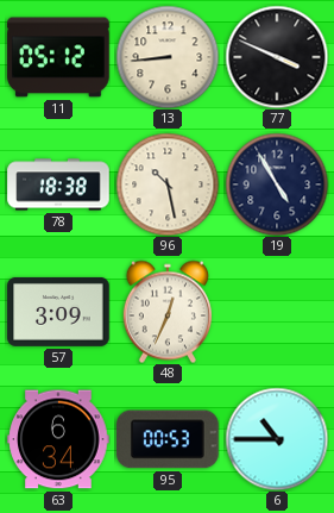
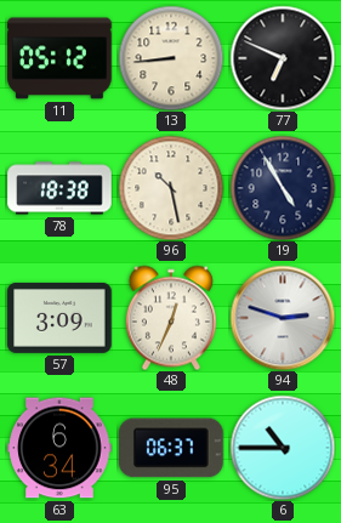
77: 3:49 -> 6:49
94: none -> 2:48
95: 00:53 -> 06:37
